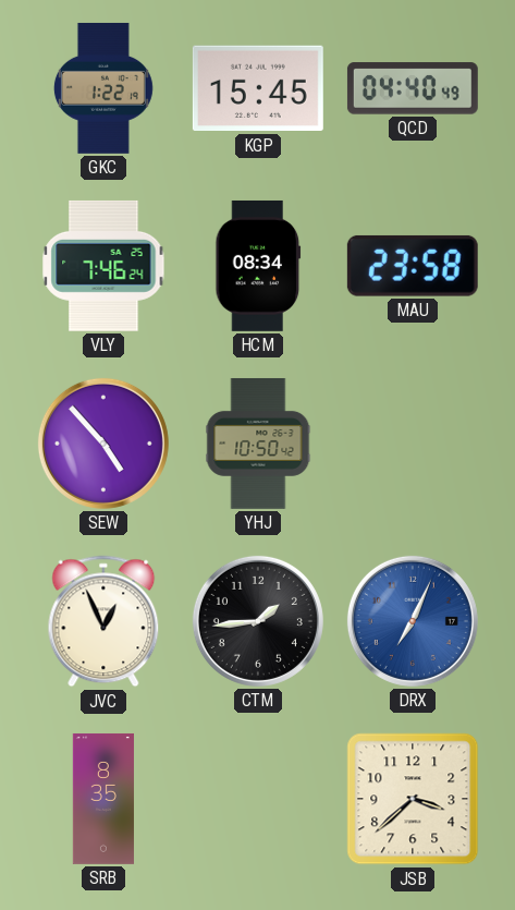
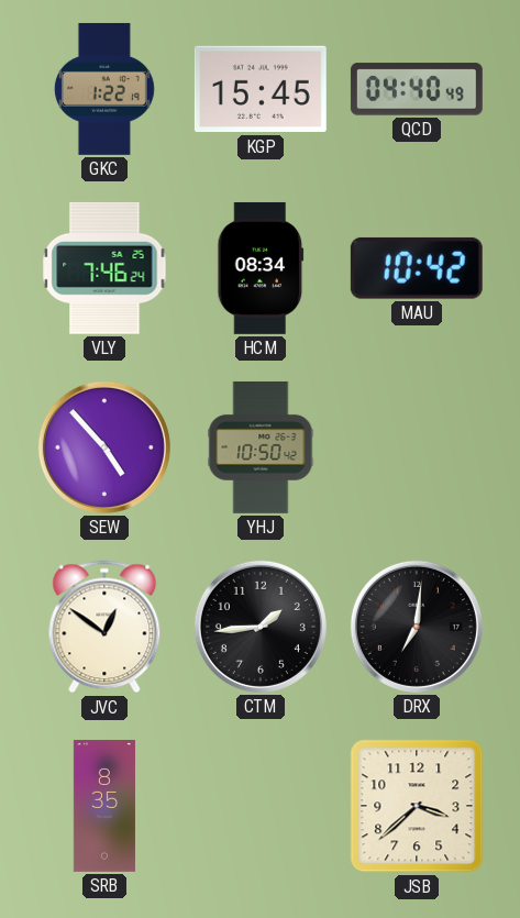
MAU: 23:58 -> 10:42
JVC: 12:56 -> 12:51
DRX: 7:04 -> 7:01
DRX dial: blue -> black
